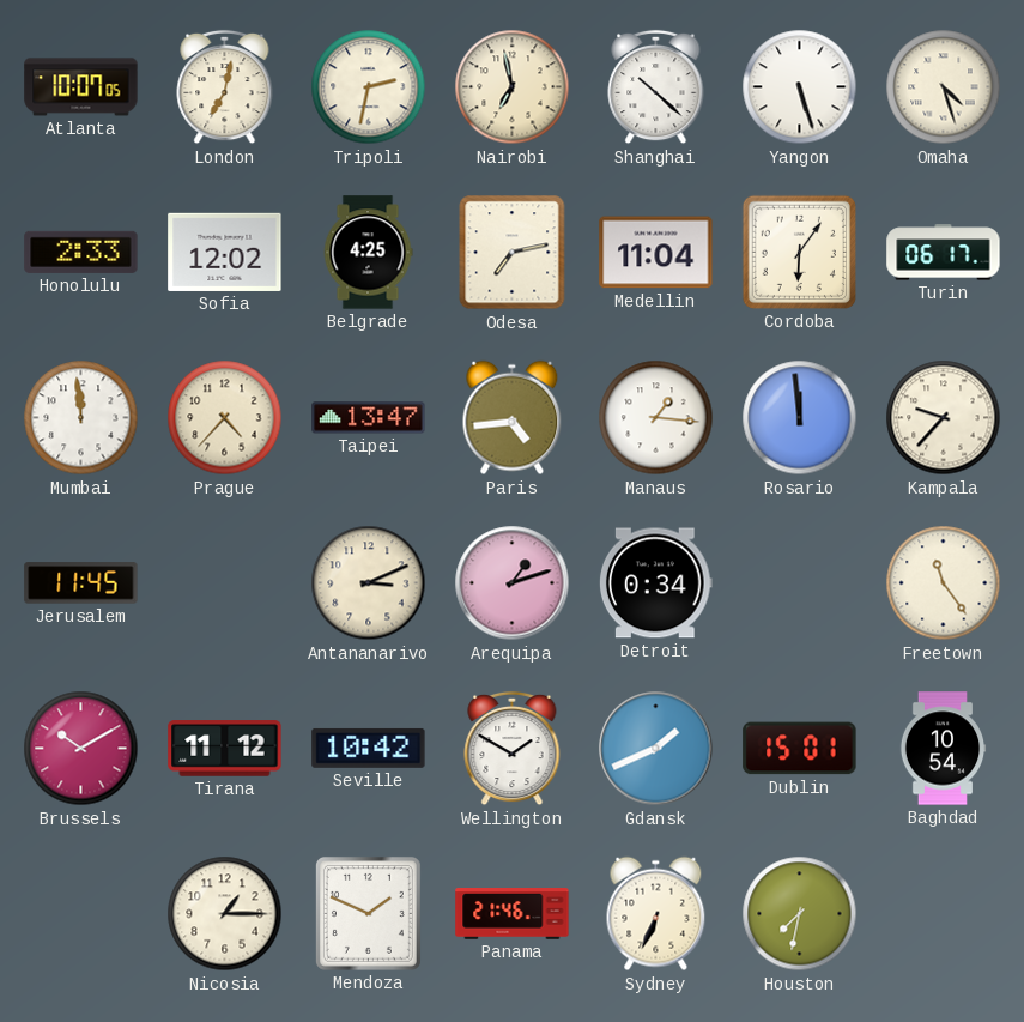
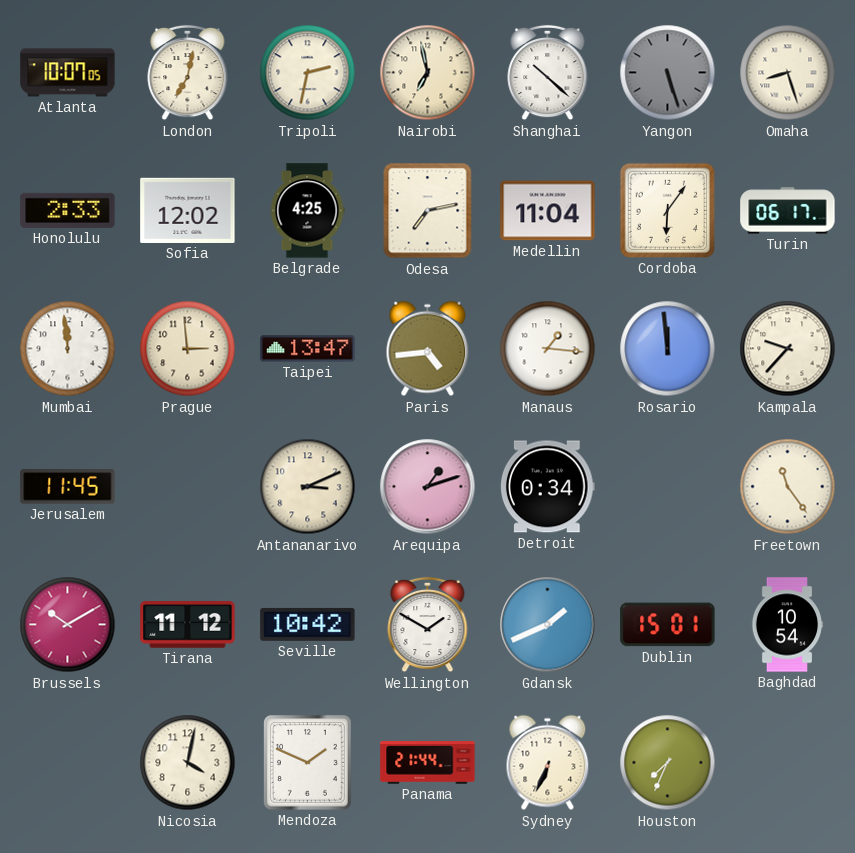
Yangon dial: white -> grey
Omaha: 4:27 -> 8:27
Prague: 4:37 -> 2:59
Nicosia: 1:15 -> 4:02
Panama: 21:46 -> 21:44
Houston: 7:32 -> 7:34
